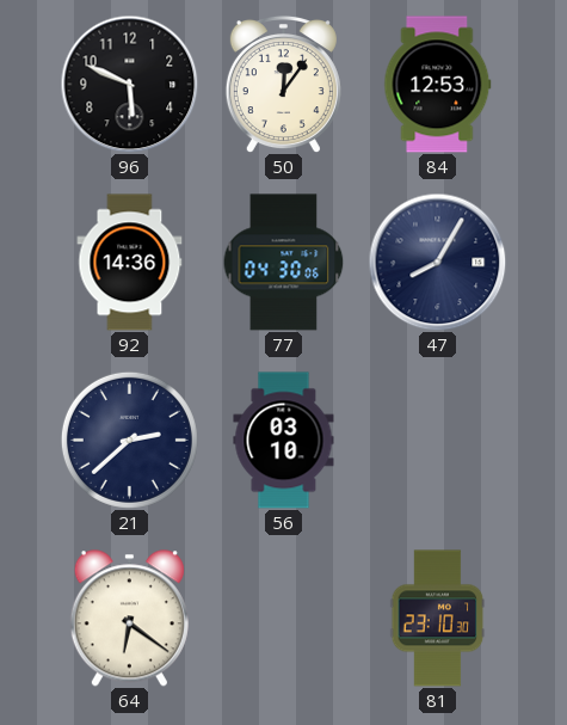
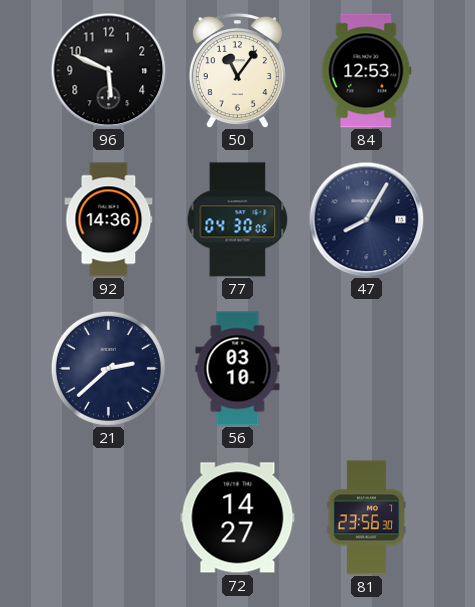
50: 12:06 -> 11:06
64: 6:21 -> none
72: none -> 14:27
81: 23:10 -> 23:56
